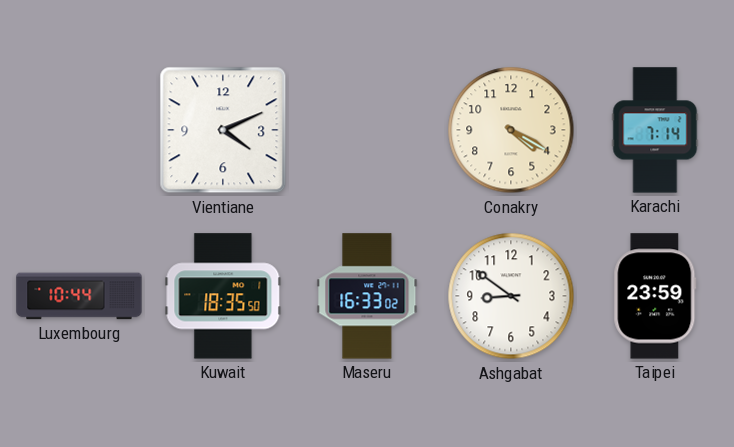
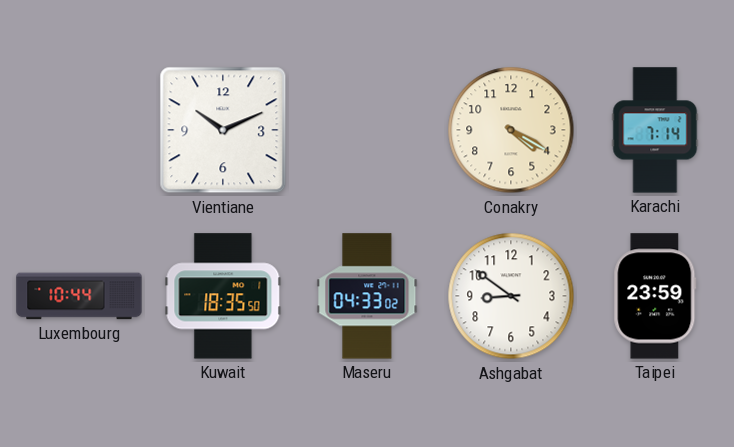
Vientiane: 4:11 -> 10:11
Maseru: 16:33 -> 04:33
